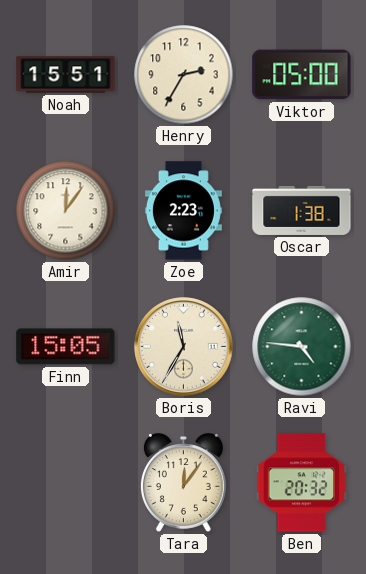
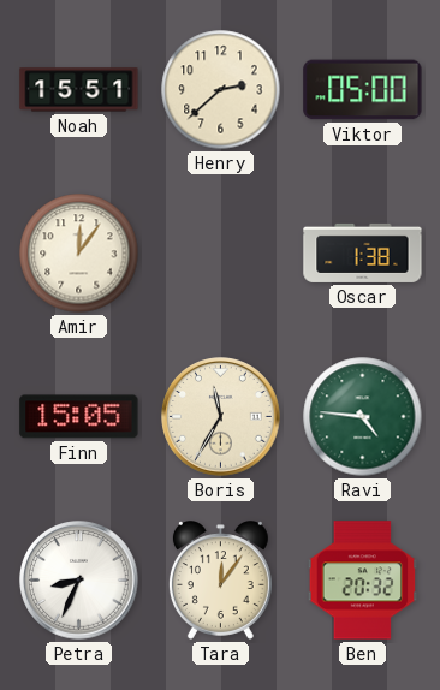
Henry: 2:35 -> 2:38
Zoe: 2:23 -> none
Petra: none -> 8:34
